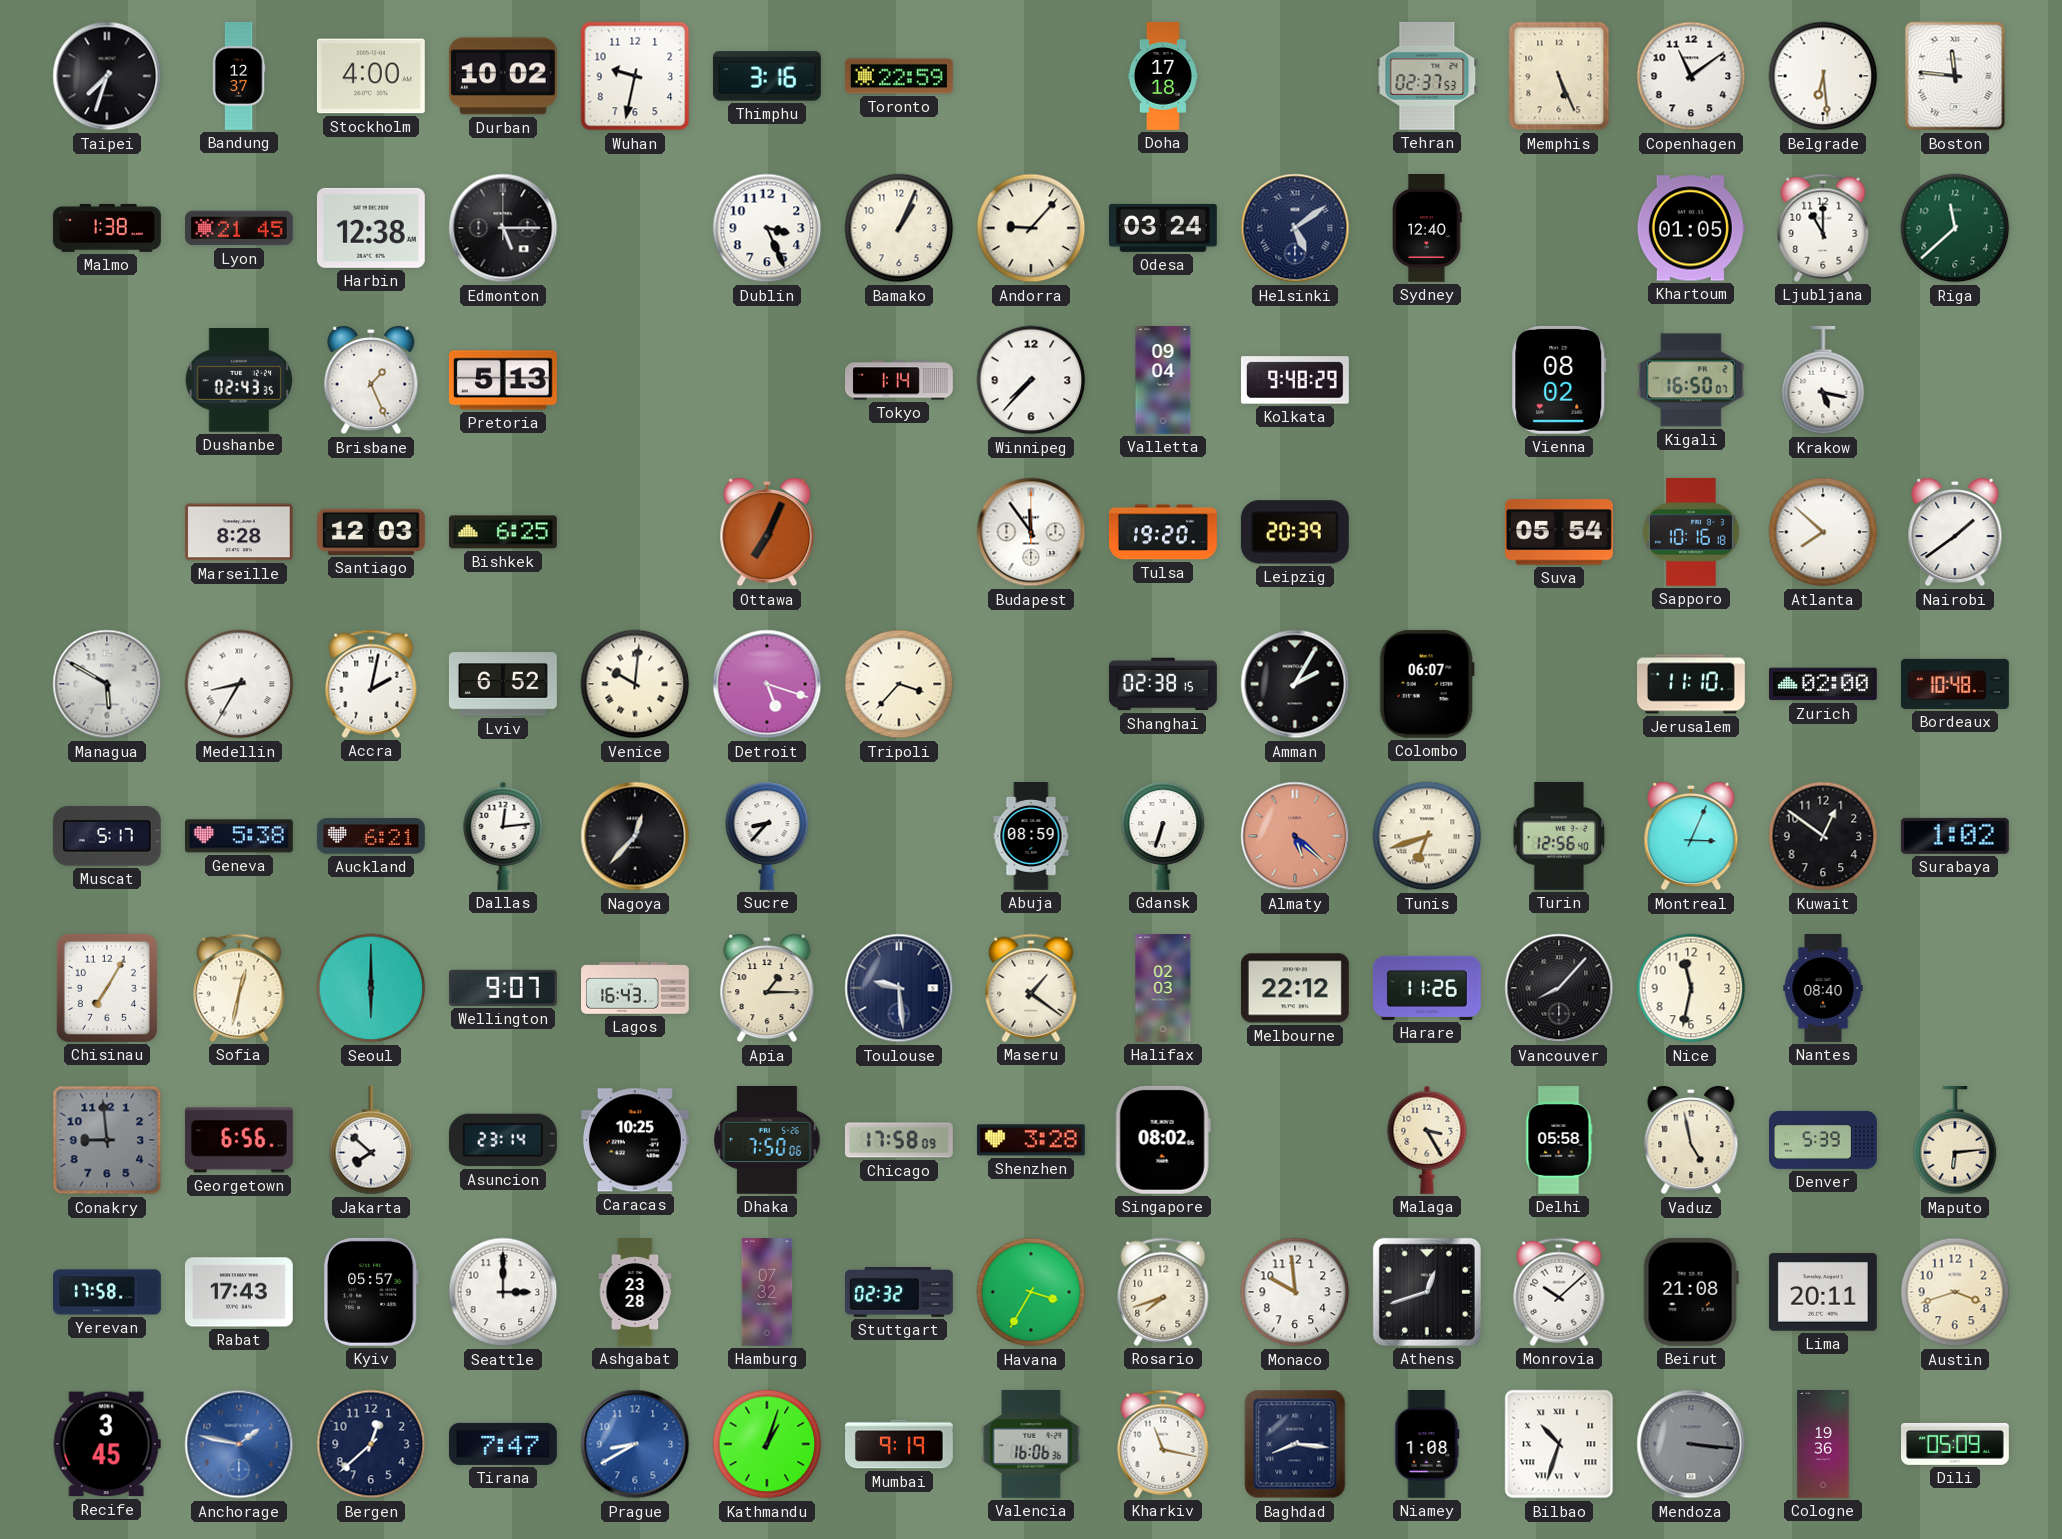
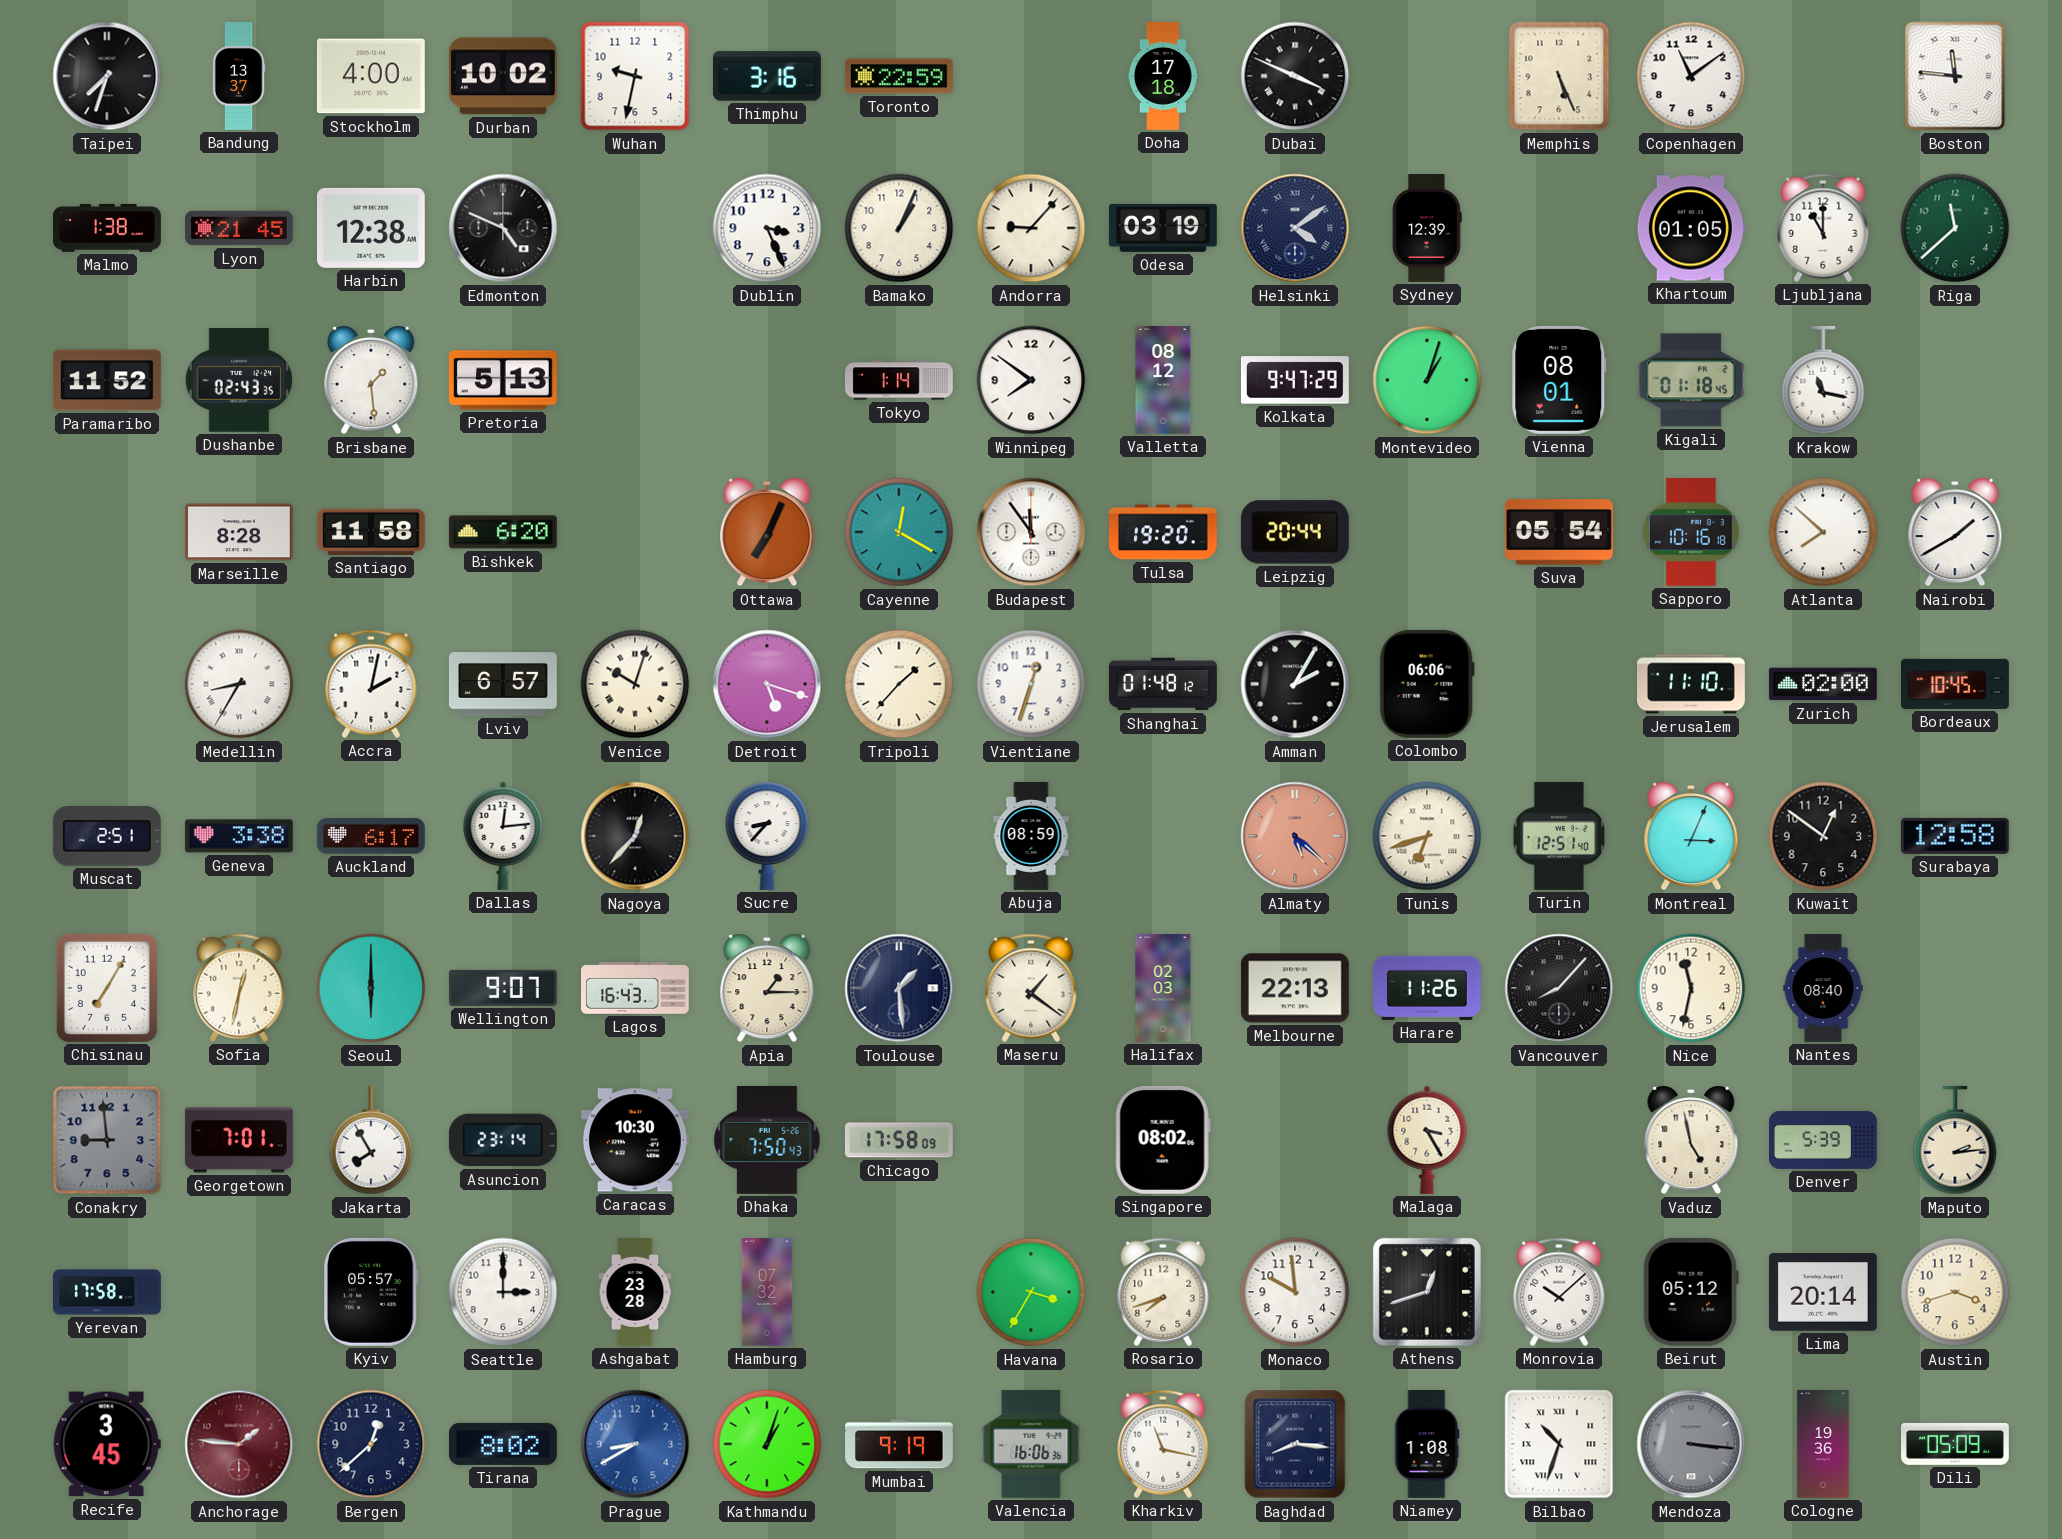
Bandung: 12:37 -> 13:37
Dubai: none -> 3:49
Tehran: 02:37 -> none
Belgrade: 6:29 -> none
Edmonton: 5:15 -> 4:49
Odesa: 03:24 -> 03:19
Helsinki: 5:09 -> 4:09
Sydney: 12:40 -> 12:39
Paramaribo: none -> 11:52
Brisbane: 1:26 -> 1:29
Winnipeg: 7:37 -> 7:51
Valletta: 09:04 -> 08:12
Kolkata: 9:48 -> 9:47
Montevideo: none -> 1:03
Vienna: 08:02 -> 08:01
Kigali: 16:50 -> 01:18
Krakow: 5:17 -> 11:17
Santiago: 12:03 -> 11:58
Bishkek: 6:25 -> 6:20
Cayenne: none -> 12:20
Leipzig: 20:39 -> 20:44
Nairobi: 1:39 -> 1:40
Managua: 5:50 -> none
Lviv: 6:52 -> 6:57
Venice: 10:01 -> 10:03
Tripoli: 3:37 -> 1:37
Vientiane: none -> 12:33
Shanghai: 02:38 -> 01:48
Colombo: 06:07 -> 06:06
Bordeaux: 10:48 -> 10:45
Muscat: 5:17 -> 2:51
Geneva: 5:38 -> 3:38
Auckland: 6:21 -> 6:17
Gdansk: 6:33 -> none
Turin: 12:56 -> 12:51
Surabaya: 1:02 -> 12:58
Toulouse: 9:29 -> 1:29
Melbourne: 22:12 -> 22:13
Georgetown: 6:56 -> 7:01
Jakarta: 7:52 -> 7:55
Caracas: 10:25 -> 10:30
Dhaka: 7:50:06 -> 7:50:43
Shenzhen: 3:28 -> none
Delhi: 05:58 -> none
Maputo: 6:14 -> 2:14
Rabat: 17:43 -> none
Stuttgart: 02:32 -> none
Beirut: 21:08 -> 05:12
Lima: 20:11 -> 20:14
Anchorage: 1:47 -> 1:46
Anchorage dial: blue -> burgundy
Tirana: 7:47 -> 8:02
